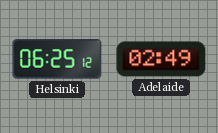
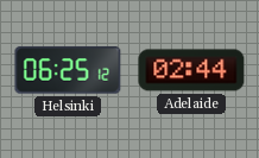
Adelaide: 02:49 -> 02:44
